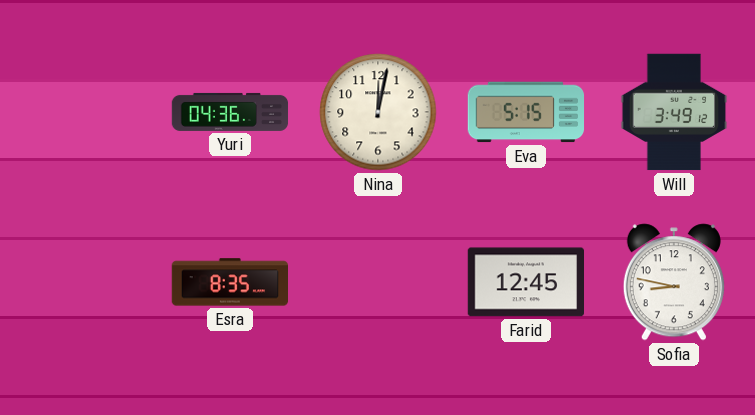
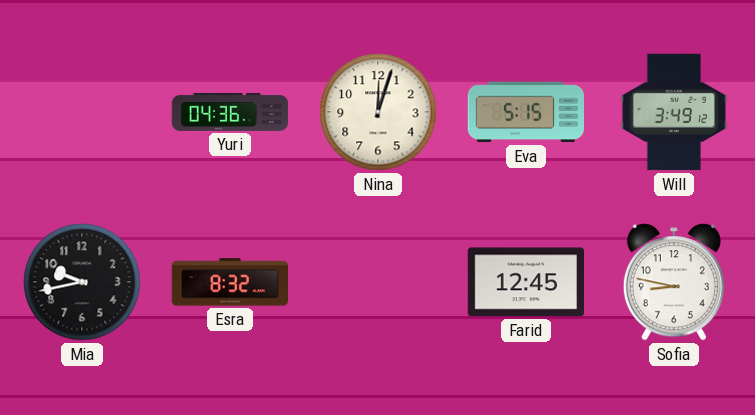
Nina: 12:02 -> 12:03
Mia: none -> 9:43
Esra: 8:35 -> 8:32
